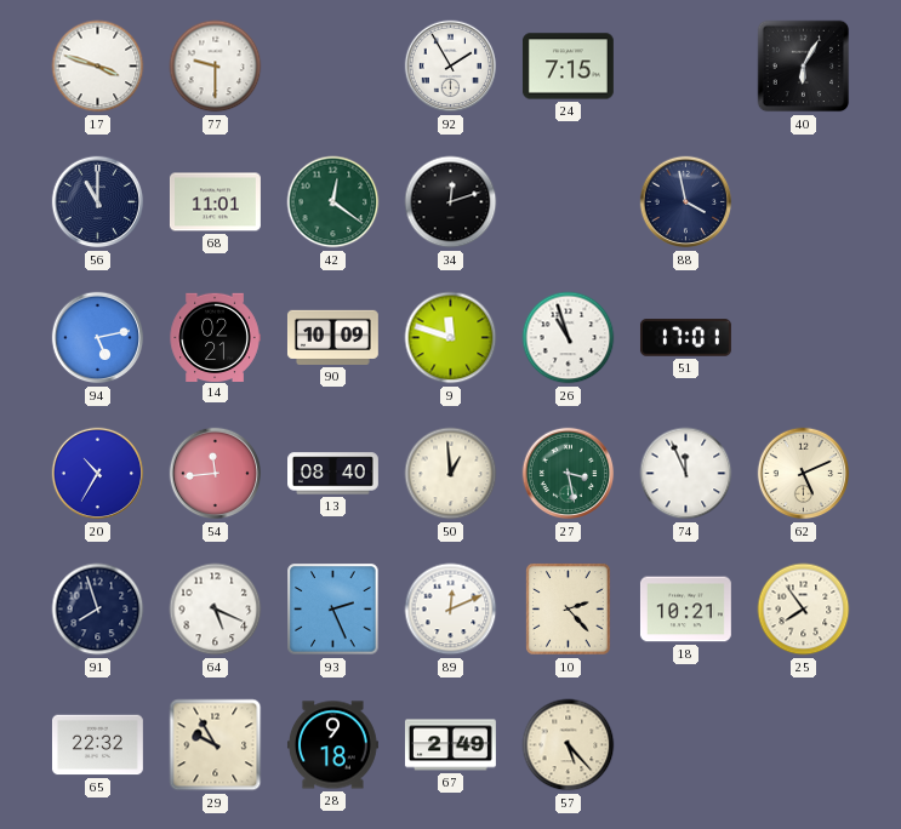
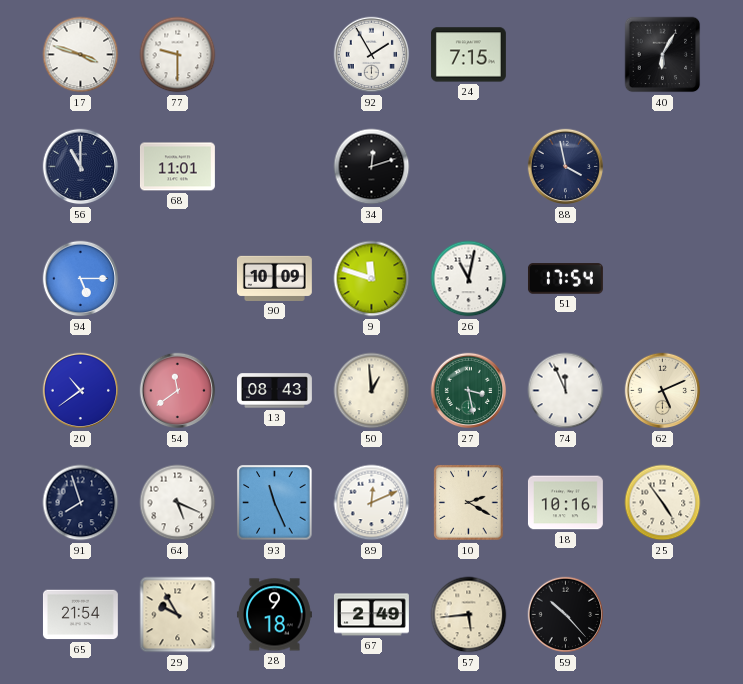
42: 12:21 -> none
94: 5:13 -> 5:15
14: 02:21 -> none
26: 10:57 -> 11:02
51: 17:01 -> 17:54
20: 10:35 -> 10:39
54: 11:44 -> 11:39
13: 08:40 -> 08:43
93: 2:26 -> 11:26
10: 2:23 -> 2:20
18: 10:21 -> 10:16
25: 7:54 -> 4:54
65: 22:32 -> 21:54
57: 5:23 -> 5:44
59: none -> 10:23
